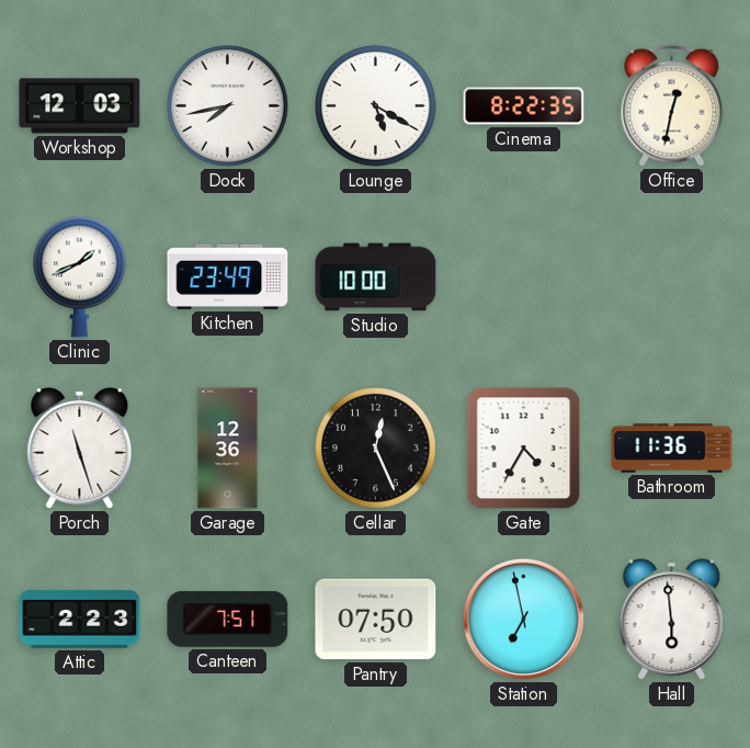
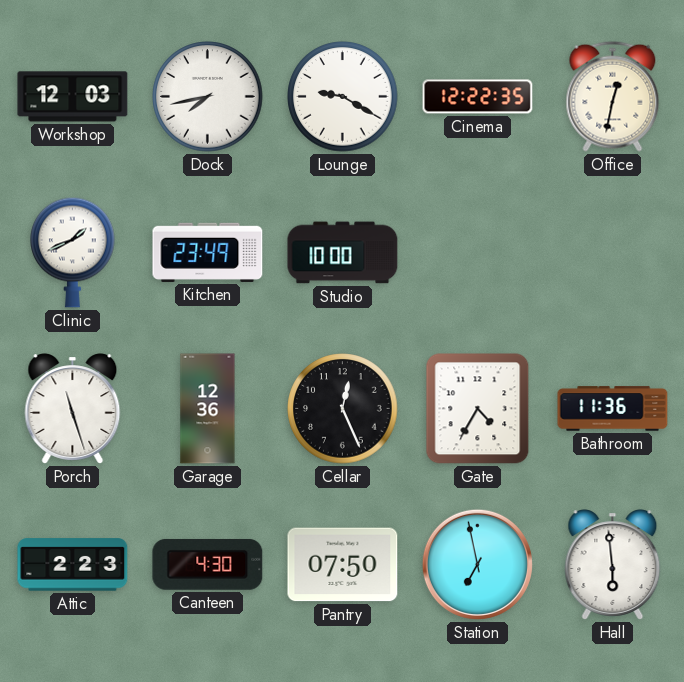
Lounge: 5:20 -> 9:20
Cinema: 8:22 -> 12:22
Canteen: 7:51 -> 4:30
